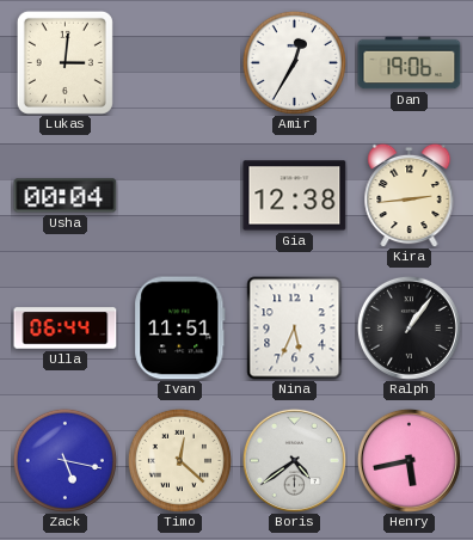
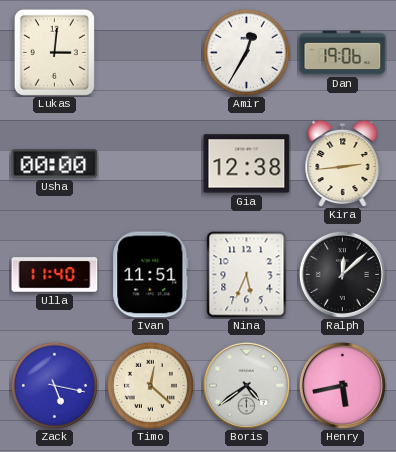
Usha: 00:04 -> 00:00
Ulla: 06:44 -> 11:40
Ralph: 1:06 -> 12:08
